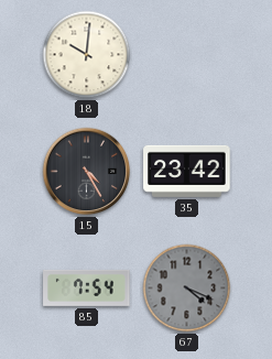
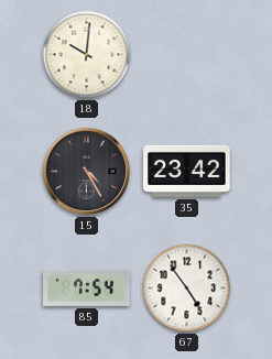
67: 4:19 -> 4:54
67 dial: grey -> white
